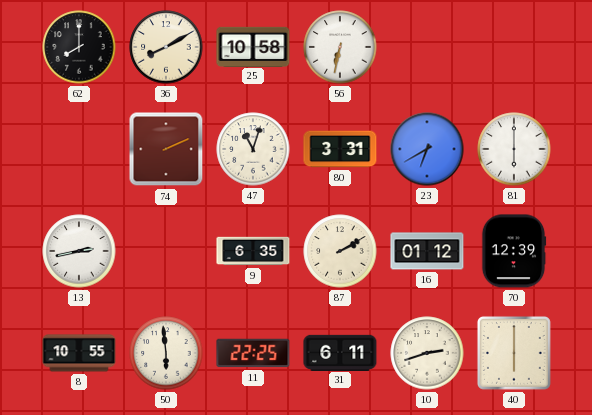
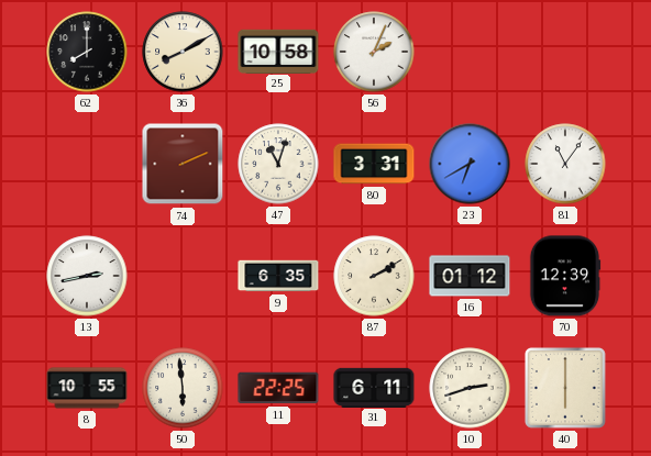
56: 6:32 -> 2:04
81: 6:00 -> 11:06
